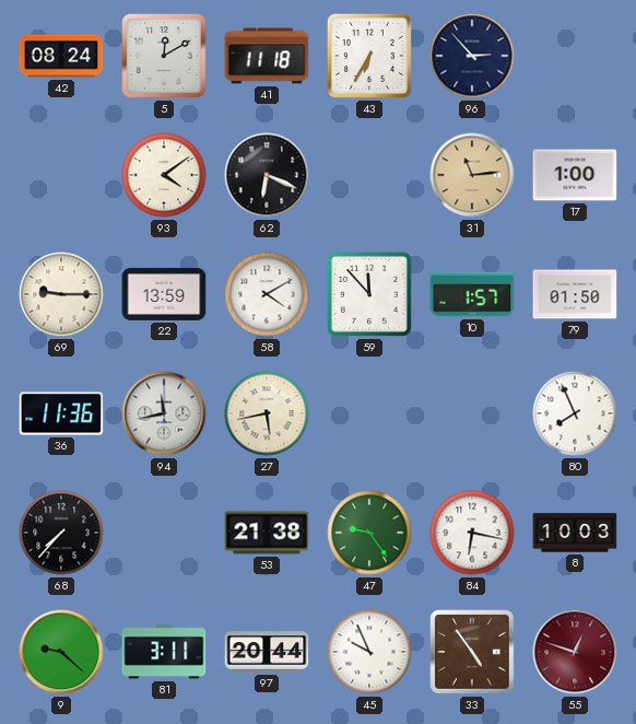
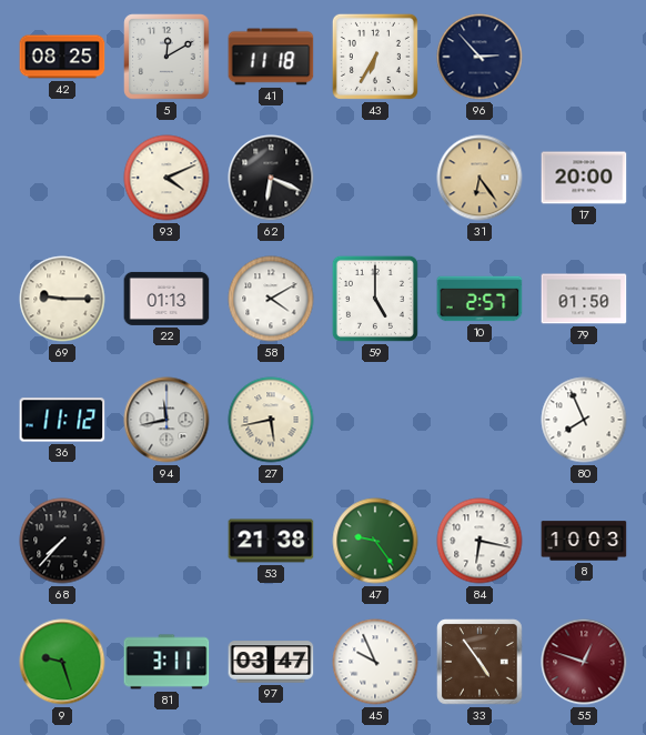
42: 08:24 -> 08:25
93: 4:09 -> 4:11
31: 11:14 -> 6:24
17: 1:00 -> 20:00
22: 13:59 -> 01:13
59: 11:53 -> 5:00
10: 1:57 -> 2:57
36: 11:36 -> 11:12
9: 9:22 -> 9:27
97: 20:44 -> 03:47
